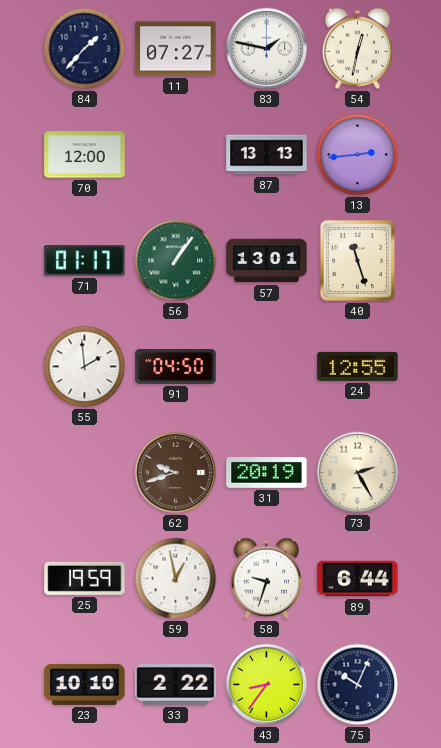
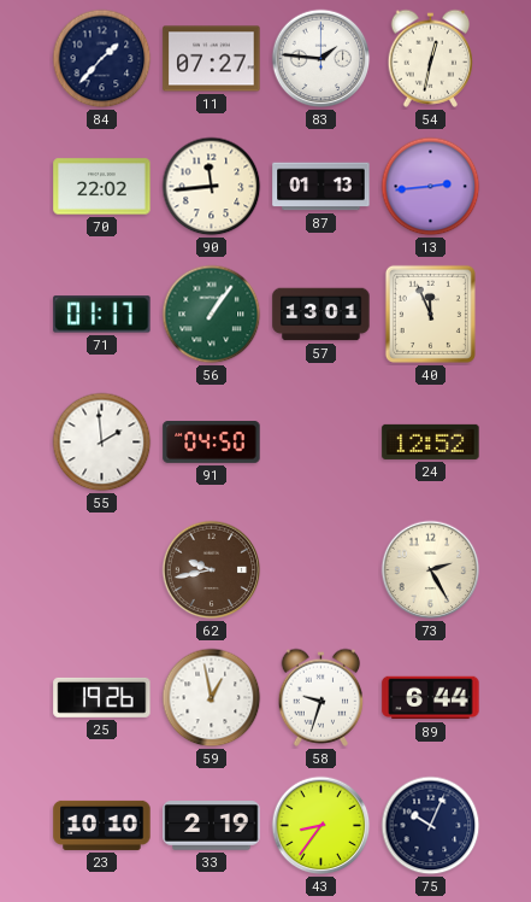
83: 1:47 -> 1:46
70: 12:00 -> 22:02
90: none -> 11:44
87: 13:13 -> 01:13
40: 11:27 -> 11:56
24: 12:55 -> 12:52
62: 9:42 -> 9:43
31: 20:19 -> none
25: 19:59 -> 19:26
33: 2:22 -> 2:19
